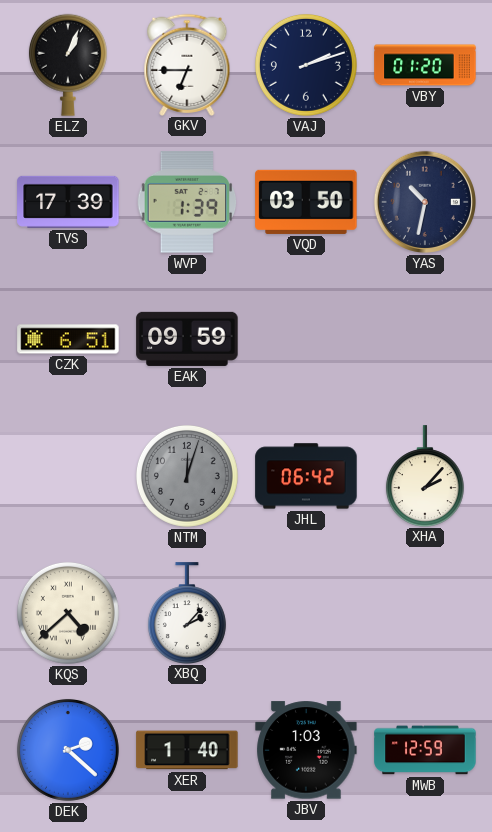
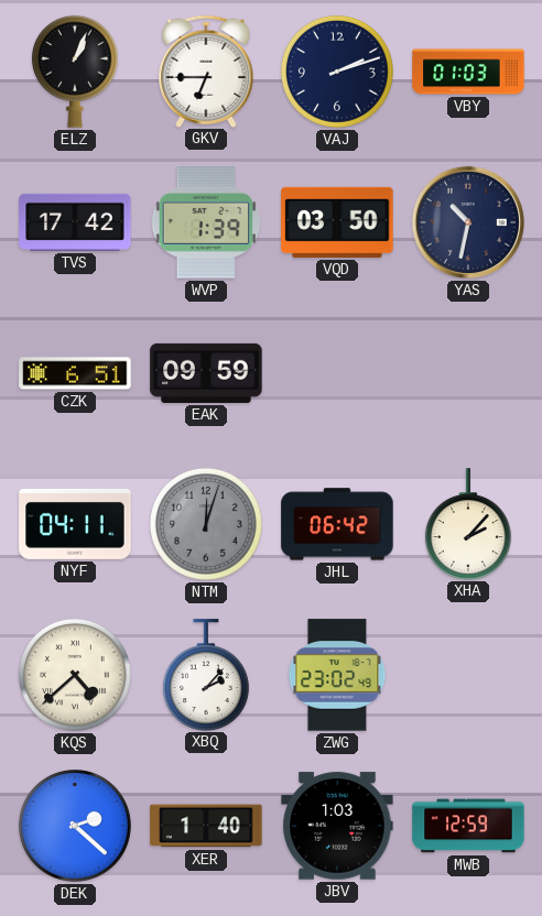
VBY: 01:20 -> 01:03
TVS: 17:39 -> 17:42
NYF: none -> 04:11
ZWG: none -> 23:02
